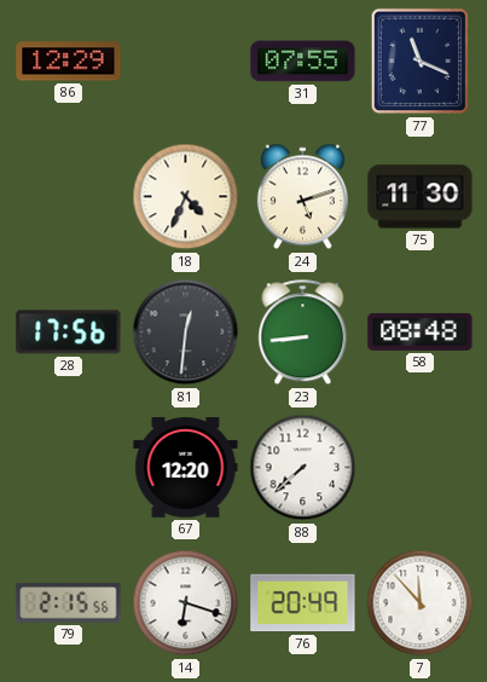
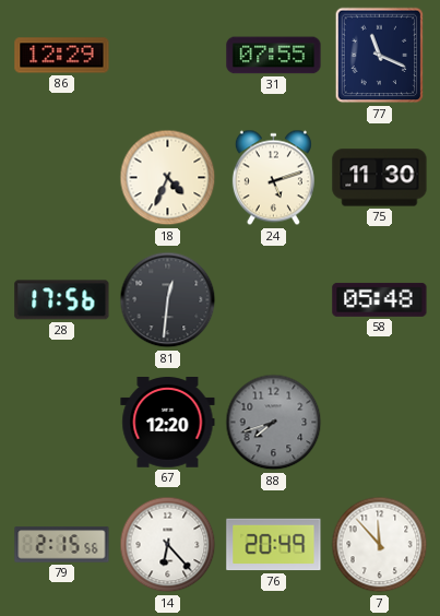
23: 8:44 -> none
58: 08:48 -> 05:48
88: 7:38 -> 7:42
88 dial: white -> grey
14: 6:18 -> 6:23
